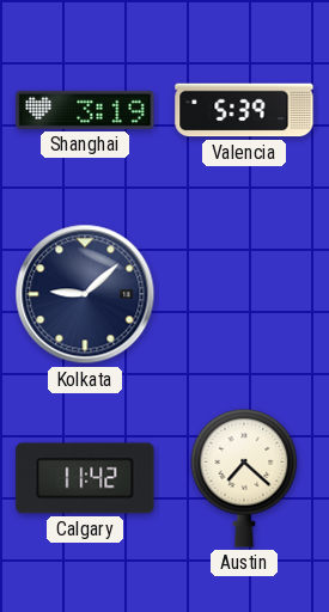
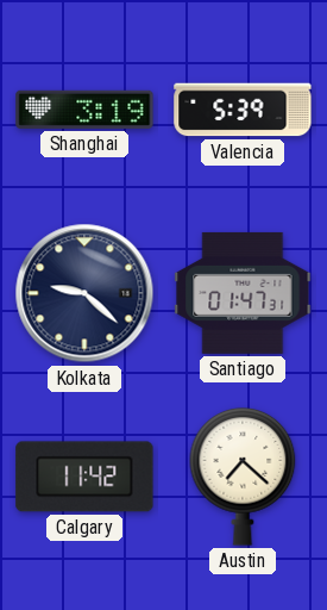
Kolkata: 9:08 -> 9:22
Santiago: none -> 01:47
